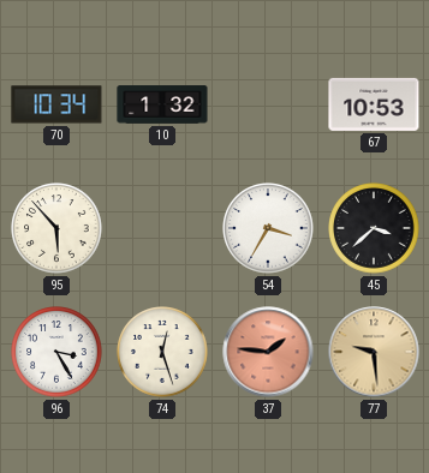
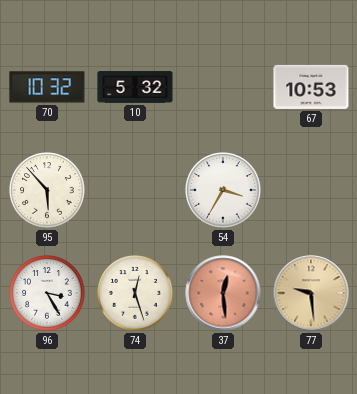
70: 10:34 -> 10:32
10: 1:32 -> 5:32
45: 3:38 -> none
37: 1:46 -> 12:29
